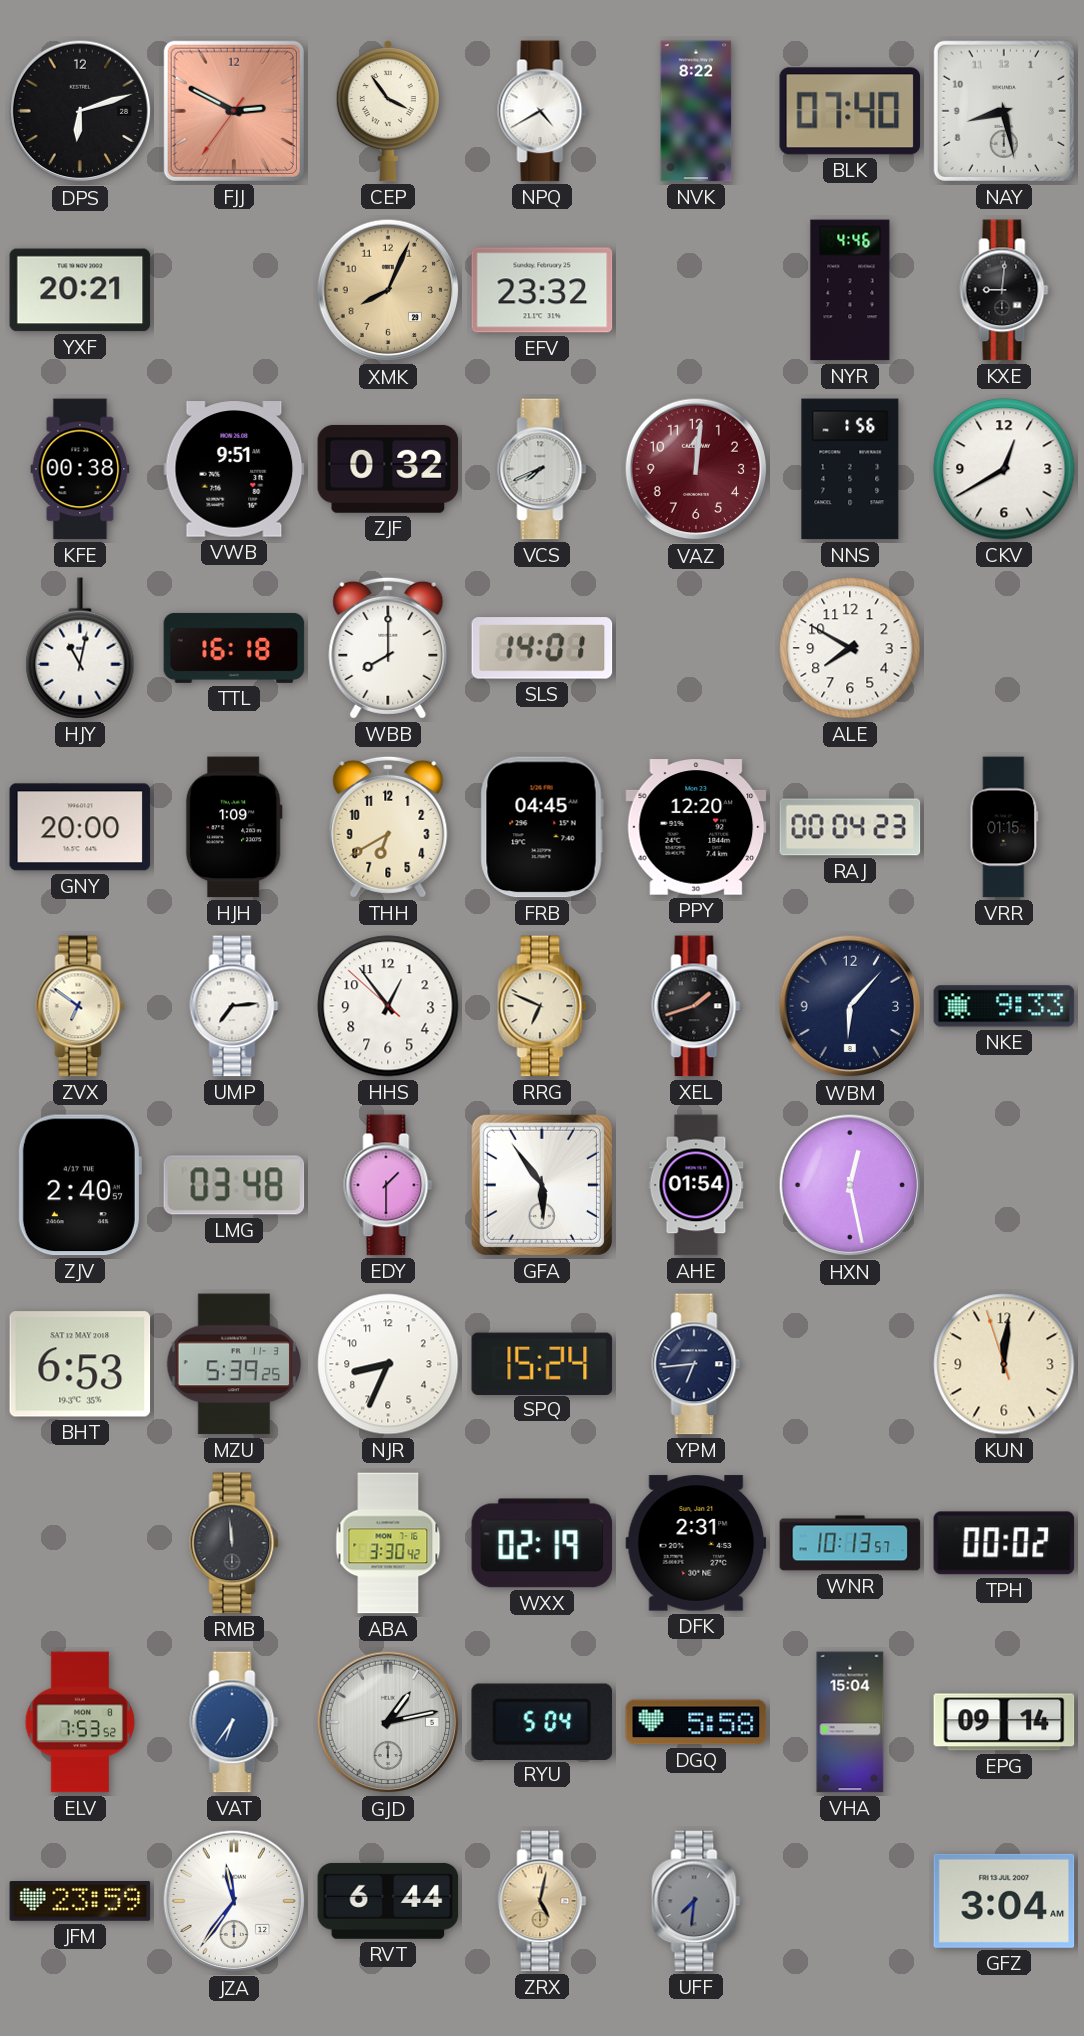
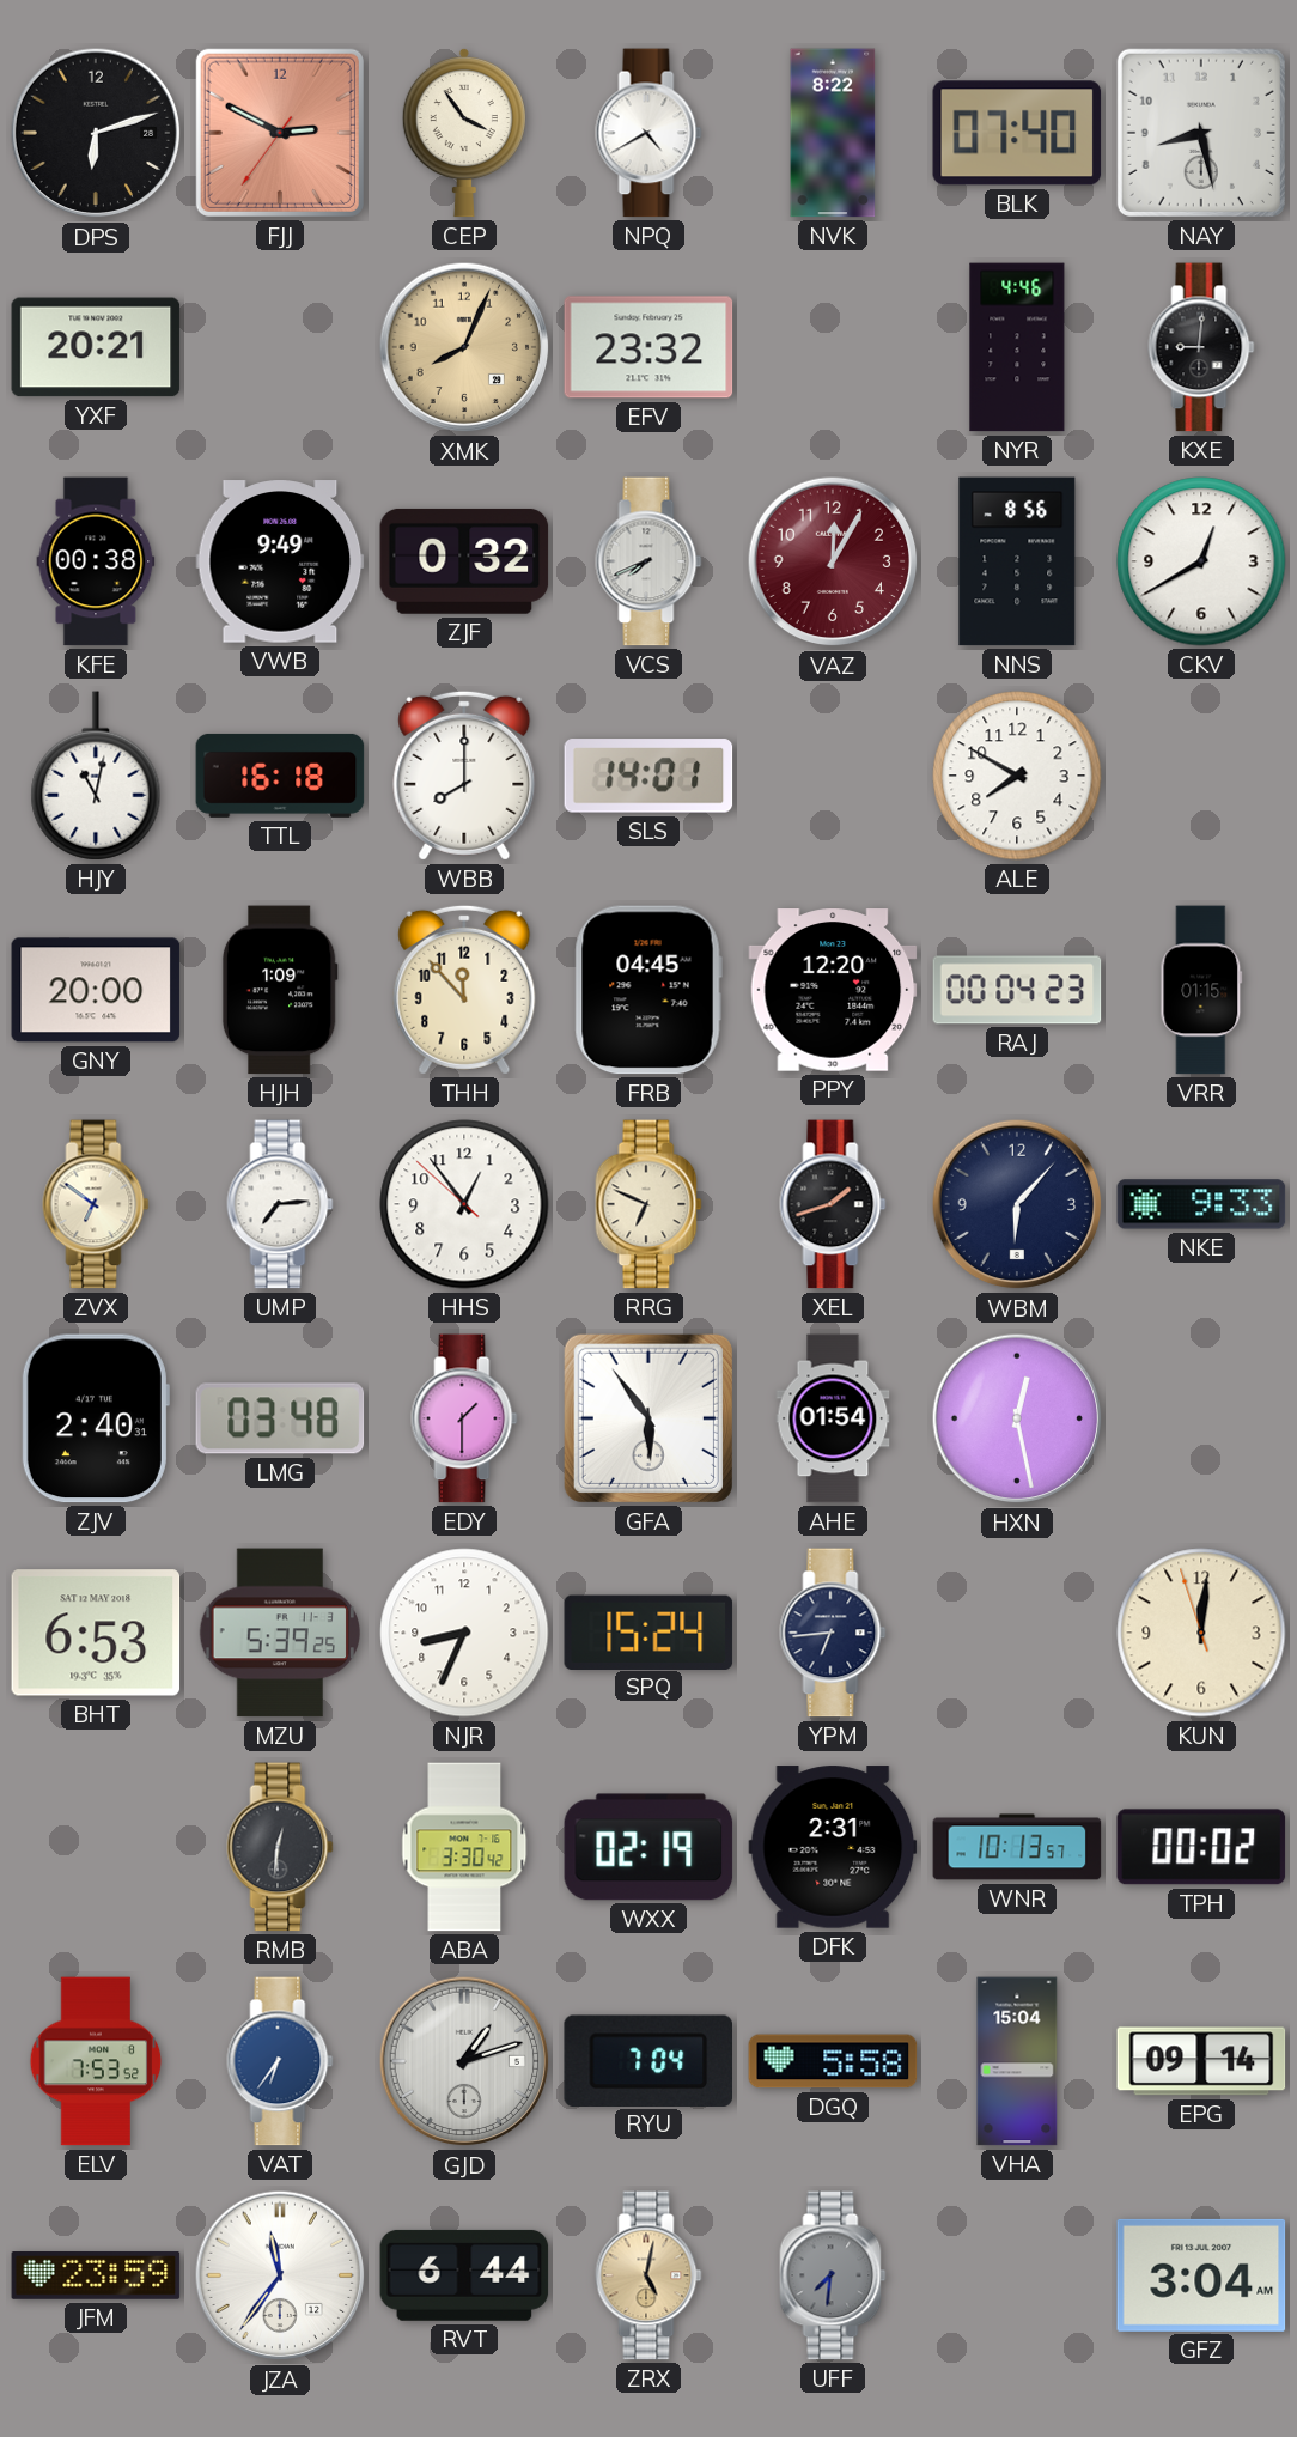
VWB: 9:51 -> 9:49
VAZ: 12:01 -> 12:05
NNS: 1:56 -> 8:56
THH: 6:40 -> 11:53
ZJV: 2:40:57 -> 2:40:31
RMB: 11:59 -> 12:31
GJD: 1:13 -> 1:12
RYU: 5:04 -> 7:04
